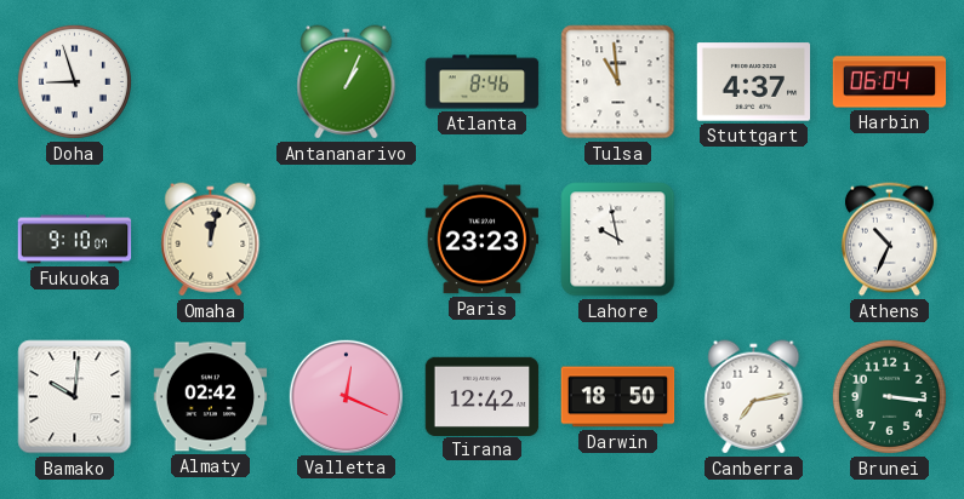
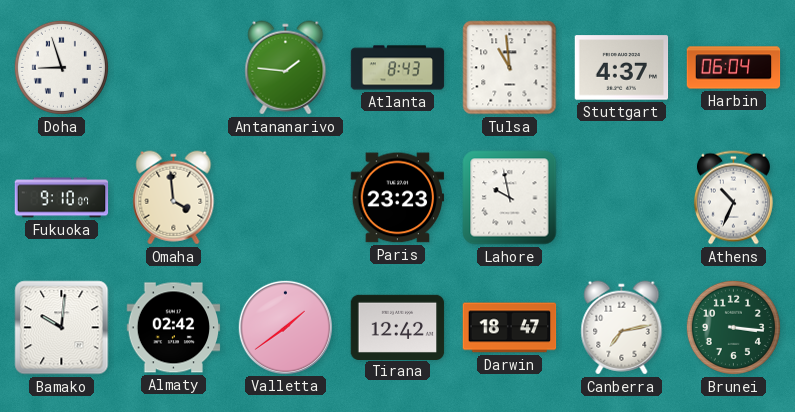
Antananarivo: 1:04 -> 1:46
Atlanta: 8:46 -> 8:43
Omaha: 12:02 -> 3:59
Valletta: 12:19 -> 1:39
Darwin: 18:50 -> 18:47
